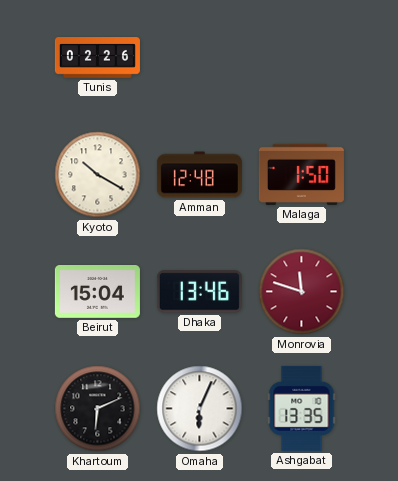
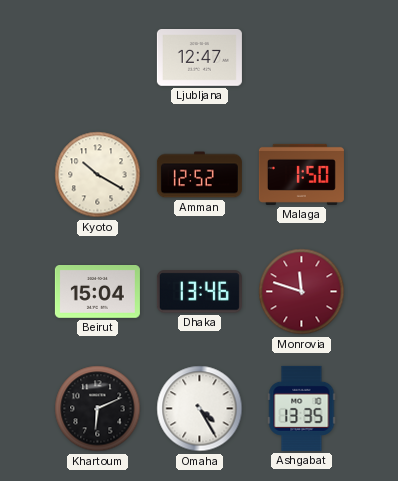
Tunis: 02:26 -> none
Ljubljana: none -> 12:47
Amman: 12:48 -> 12:52
Omaha: 6:04 -> 4:25
